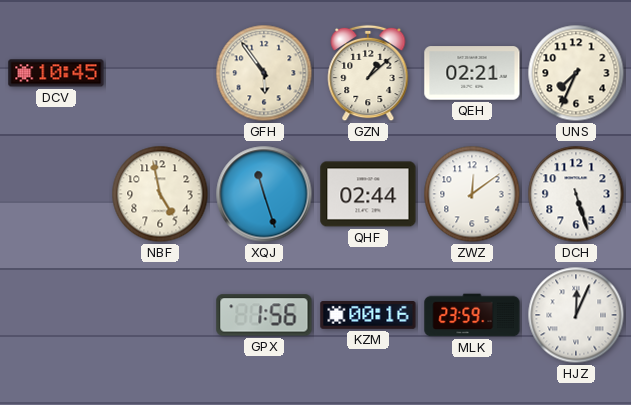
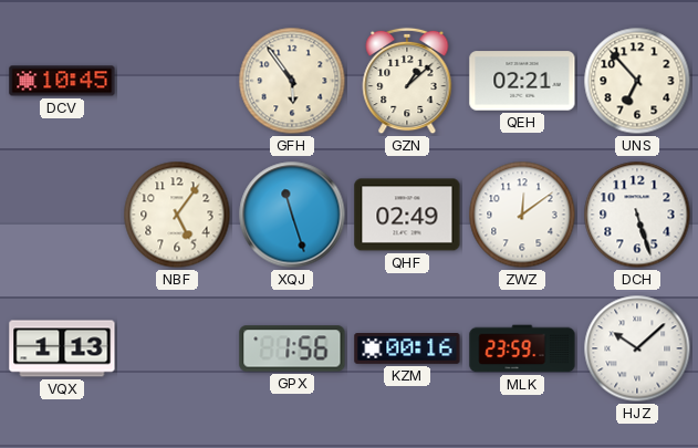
UNS: 7:34 -> 6:53
NBF: 4:58 -> 5:06
QHF: 02:44 -> 02:49
VQX: none -> 1:13
HJZ: 12:04 -> 10:08
